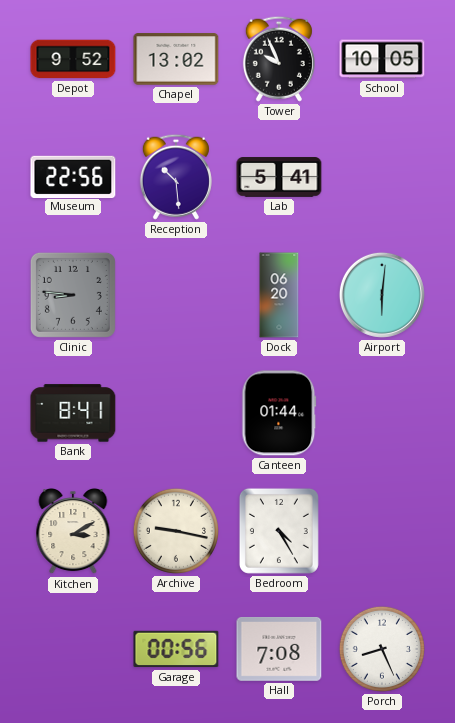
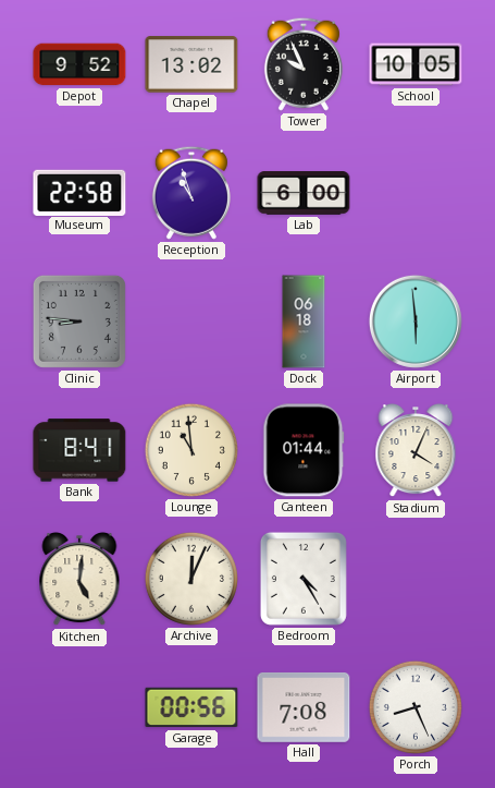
Museum: 22:56 -> 22:58
Reception: 10:29 -> 10:57
Lab: 5:41 -> 6:00
Dock: 06:20 -> 06:18
Airport: 6:01 -> 5:59
Lounge: none -> 10:59
Stadium: none -> 4:04
Kitchen: 3:10 -> 5:01
Archive: 9:17 -> 12:04
